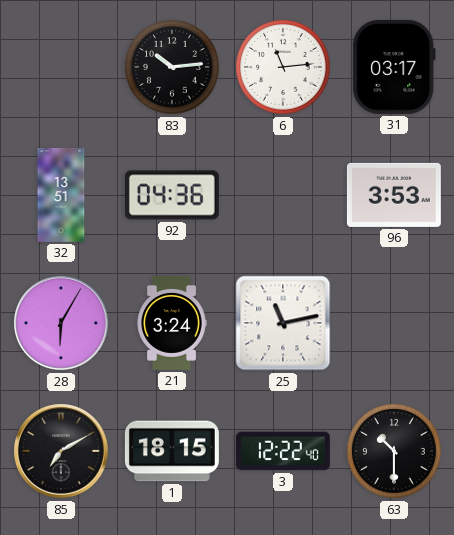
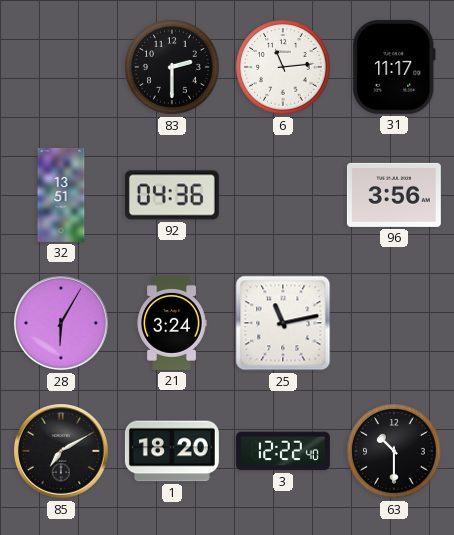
83: 10:14 -> 2:30
31: 03:17 -> 11:17
96: 3:53 -> 3:56
1: 18:15 -> 18:20
